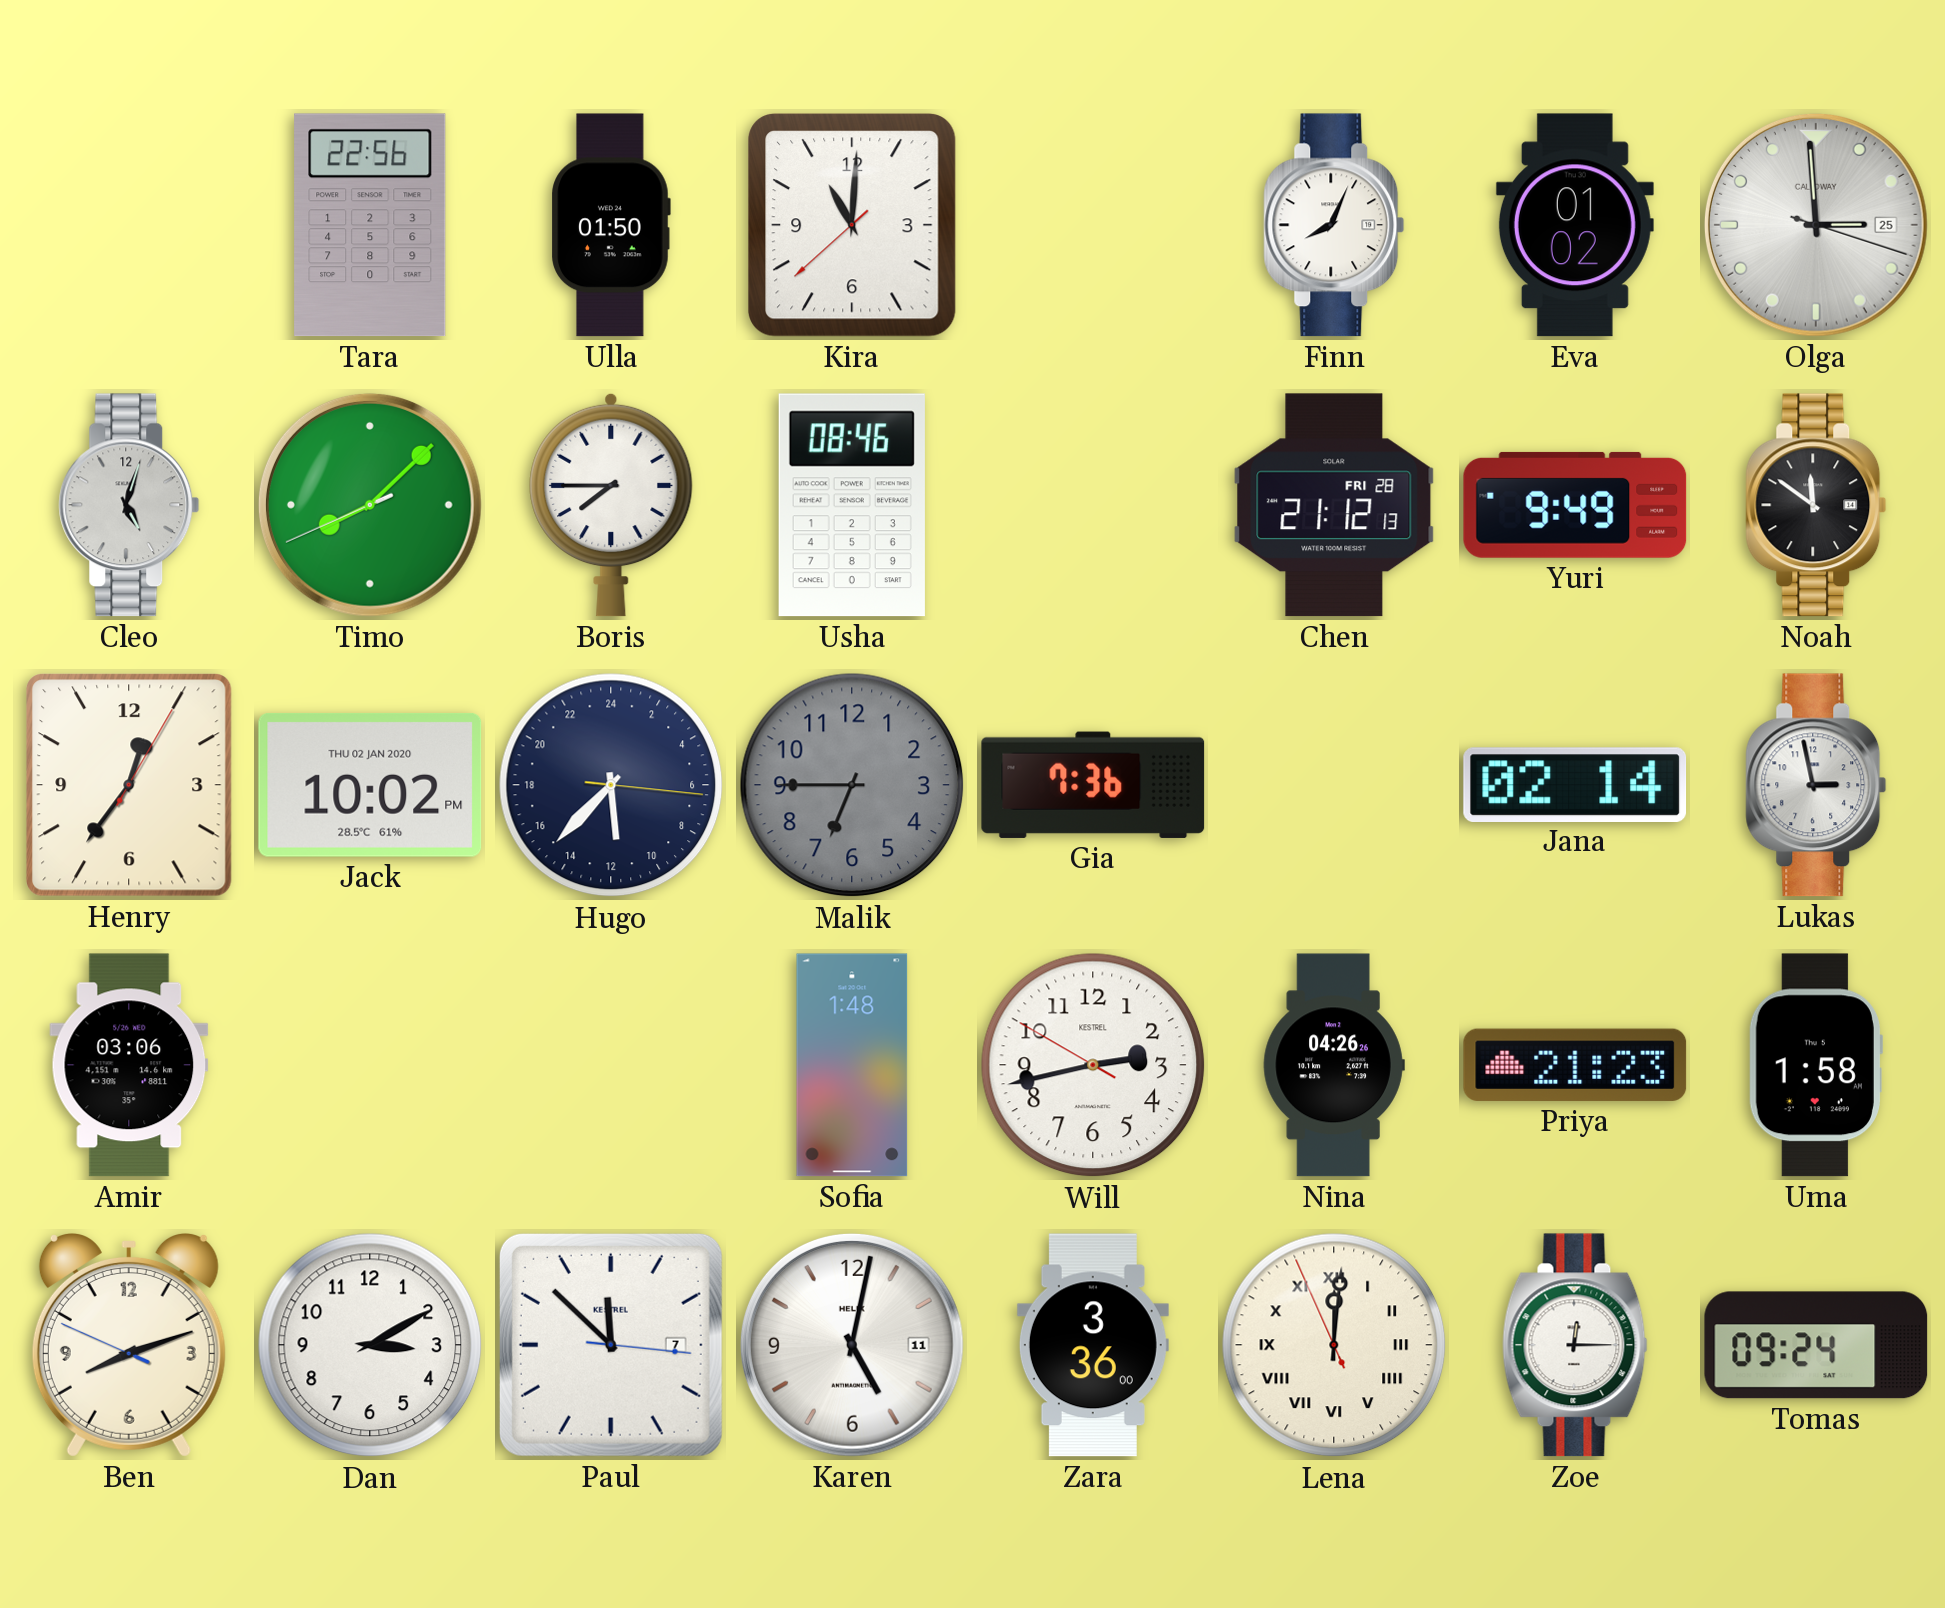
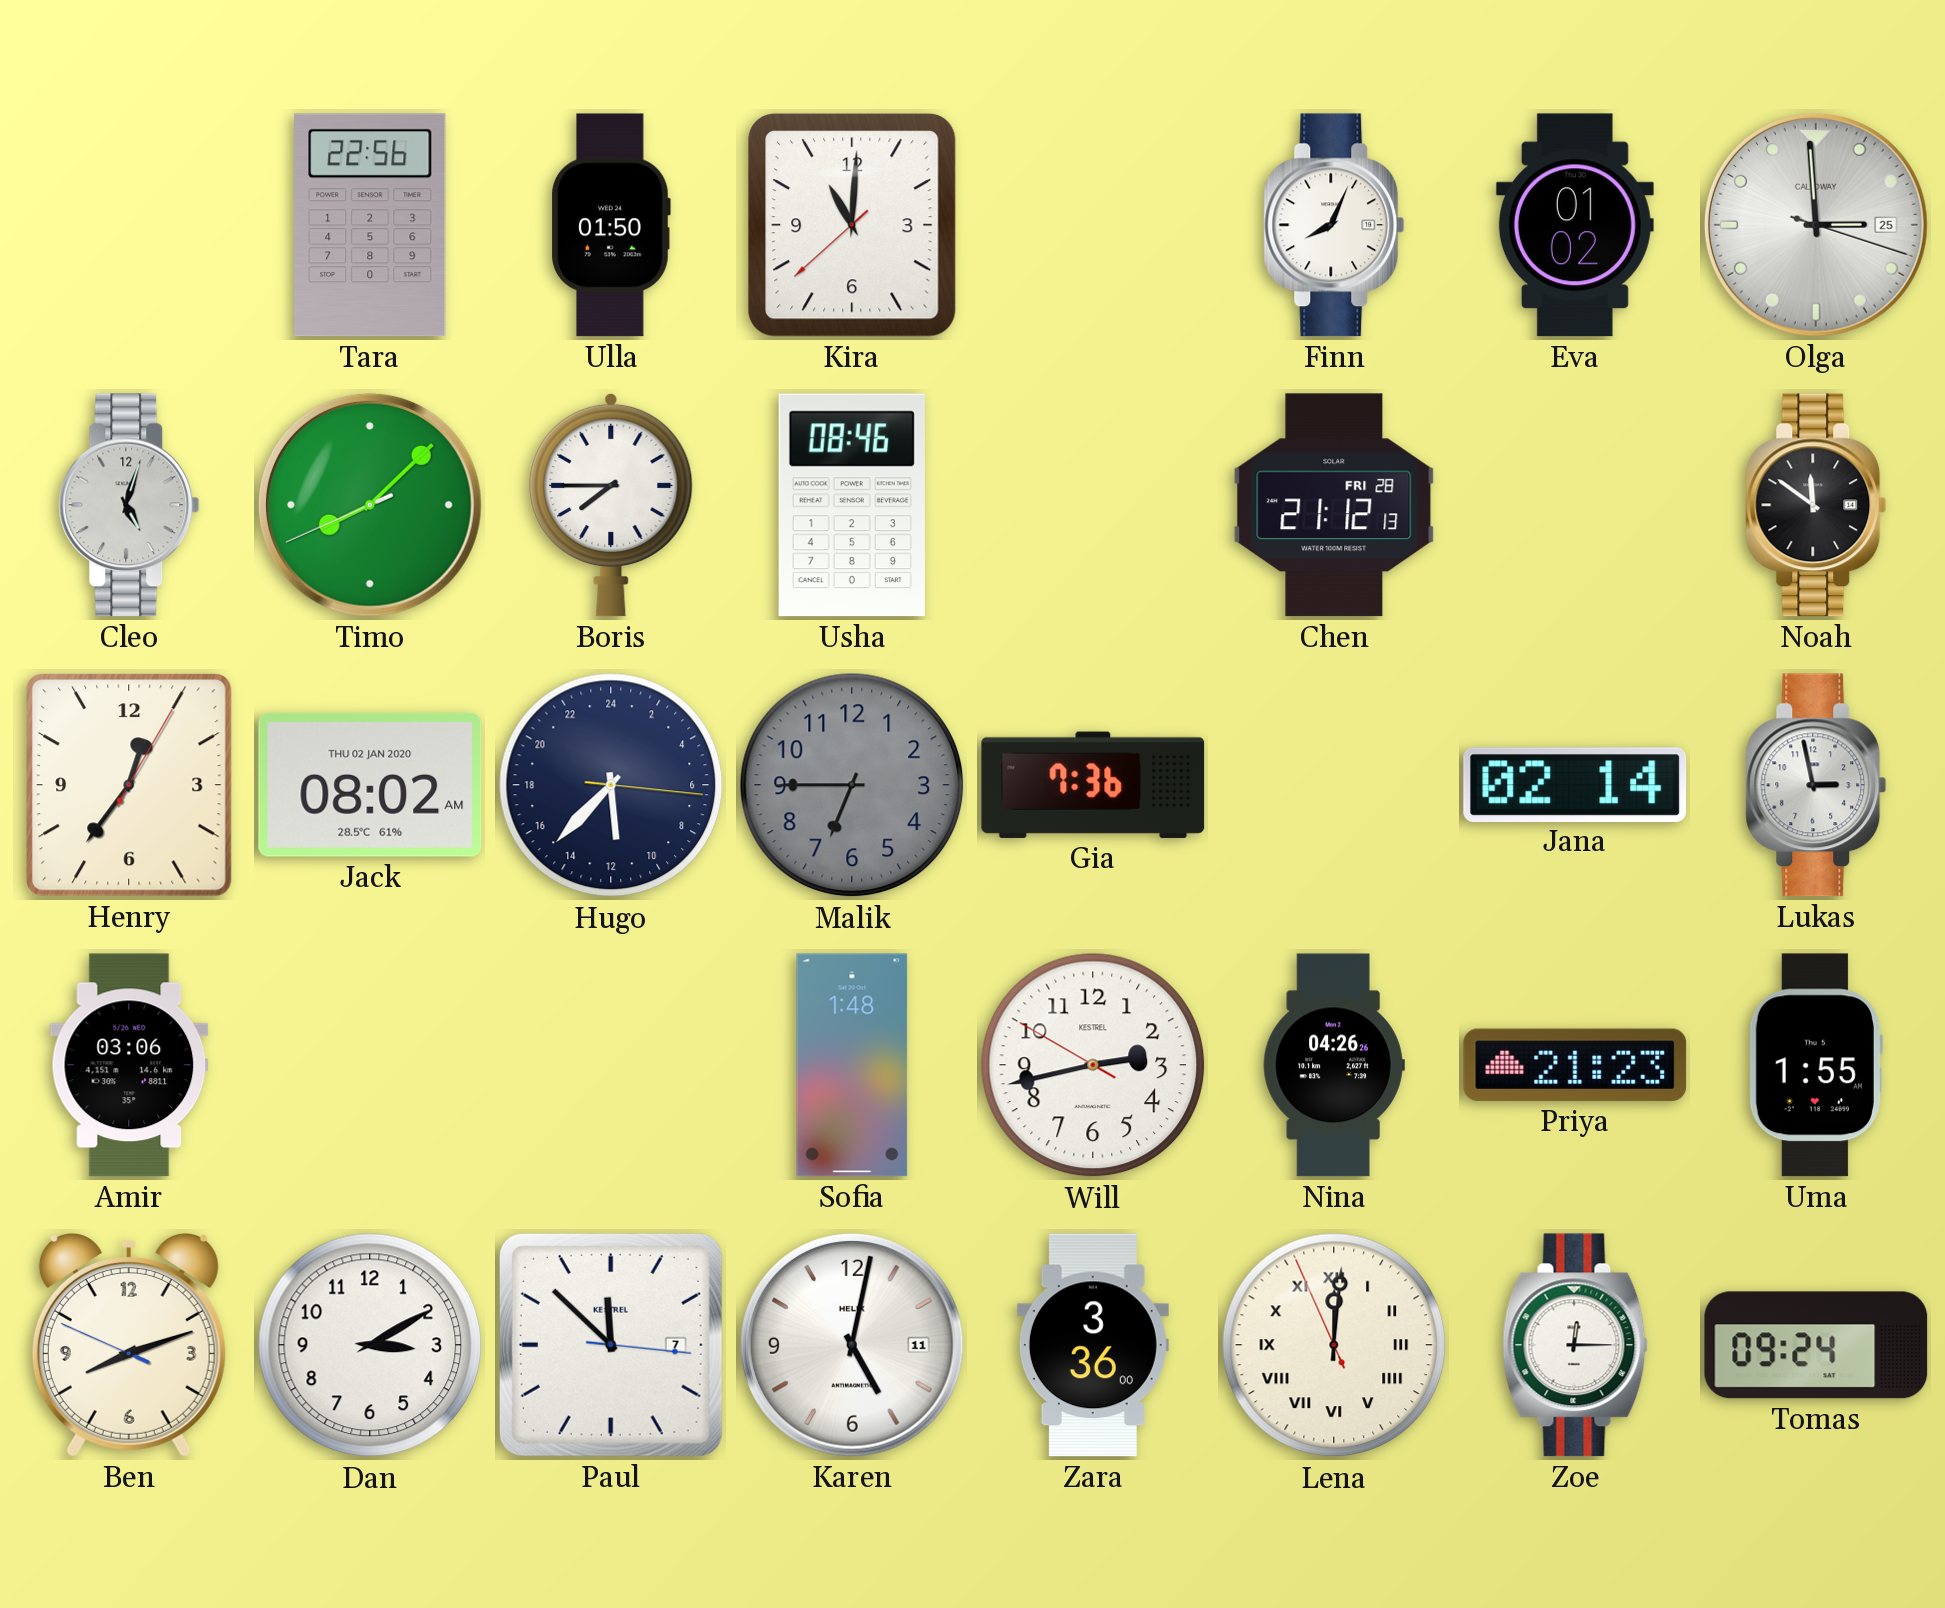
Yuri: 9:49 -> none
Jack: 10:02 -> 08:02
Uma: 1:58 -> 1:55
